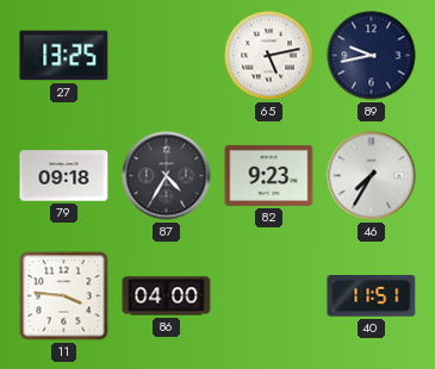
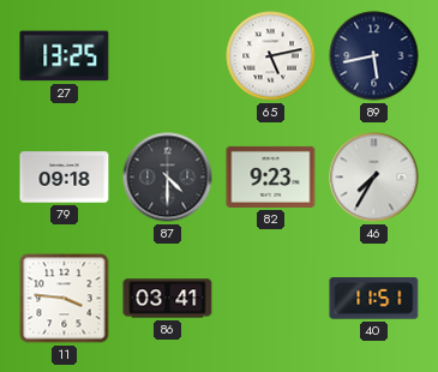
89: 9:43 -> 5:43
87: 4:35 -> 4:30
86: 04:00 -> 03:41
